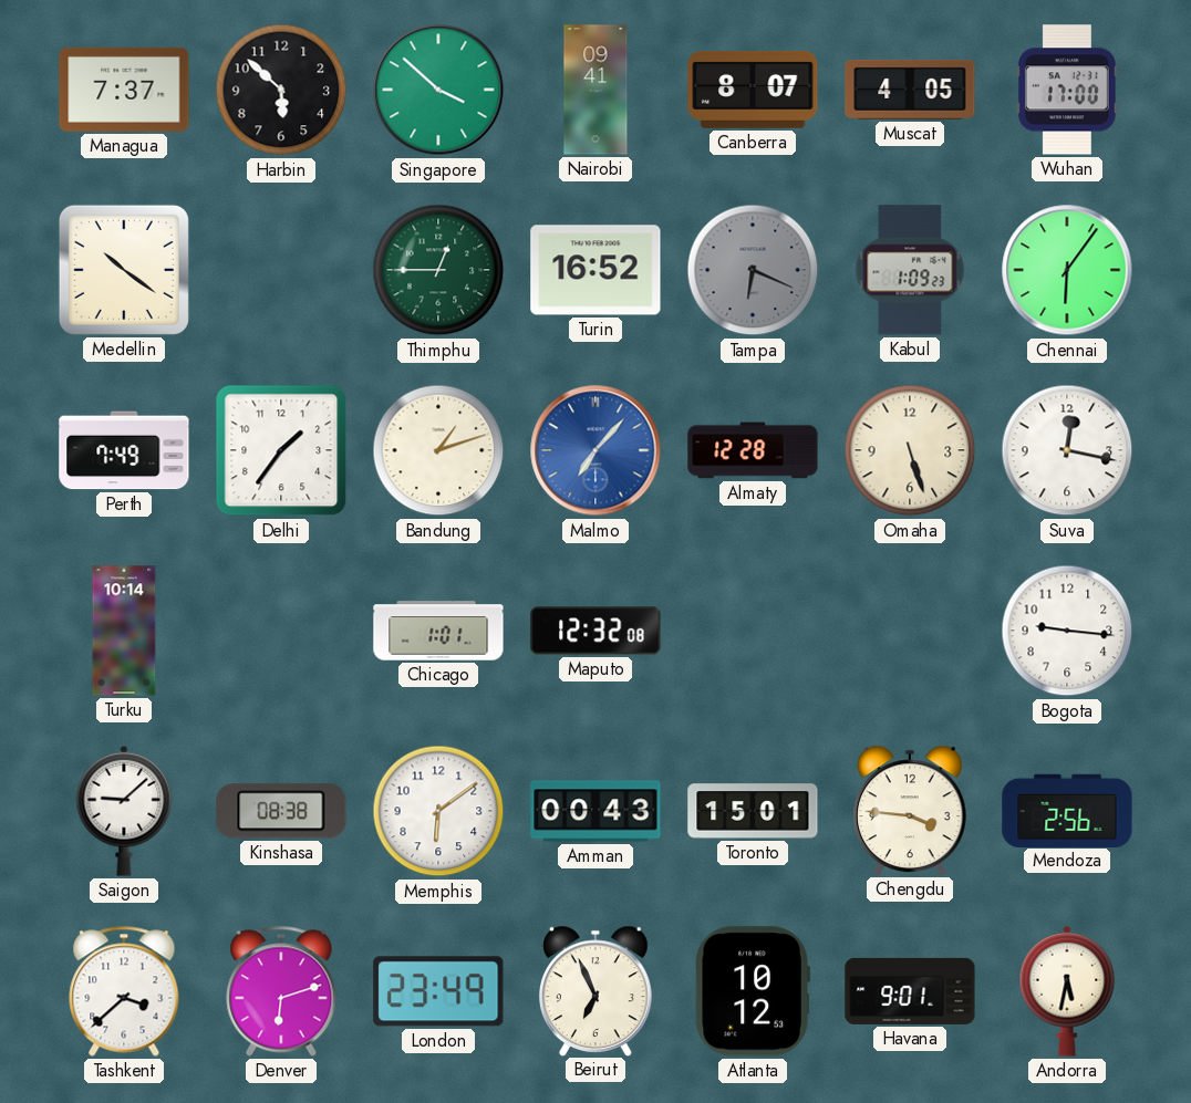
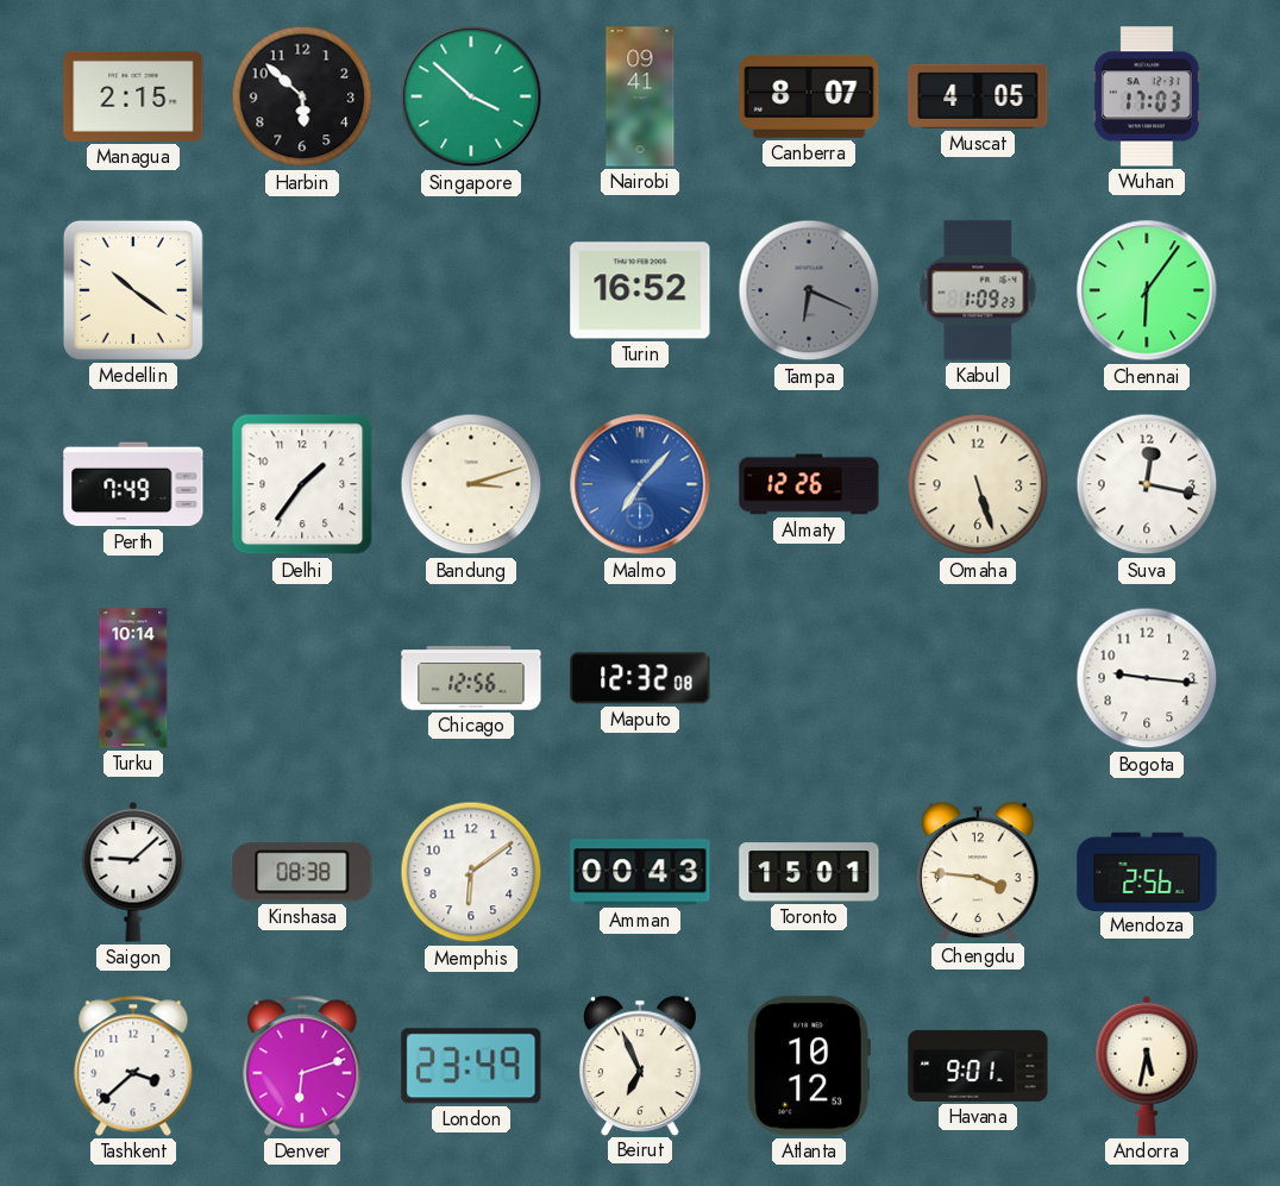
Managua: 7:37 -> 2:15
Wuhan: 17:00 -> 17:03
Thimphu: 12:45 -> none
Bandung: 1:12 -> 3:12
Almaty: 12:28 -> 12:26
Chicago: 1:01 -> 12:56
